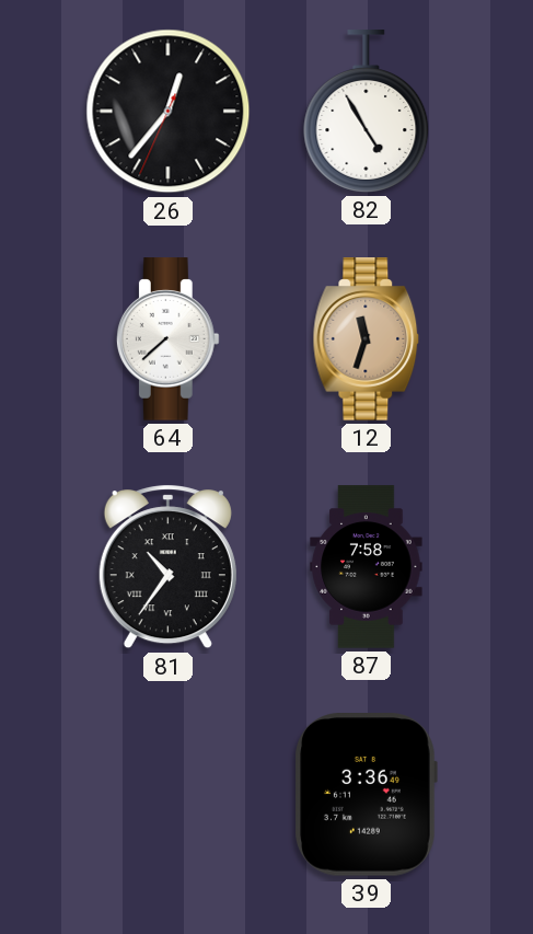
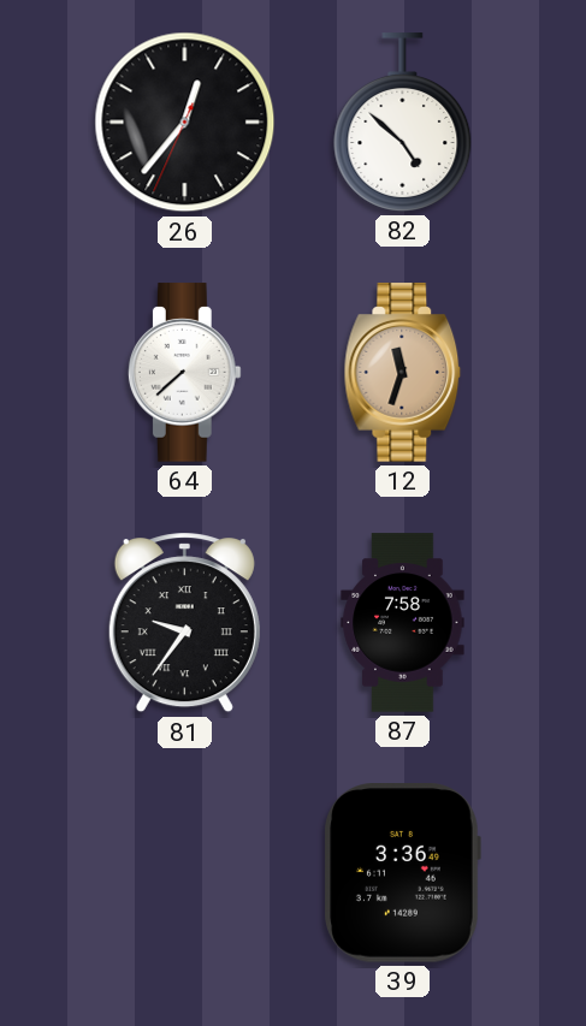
82: 4:55 -> 4:52
81: 10:36 -> 9:36
